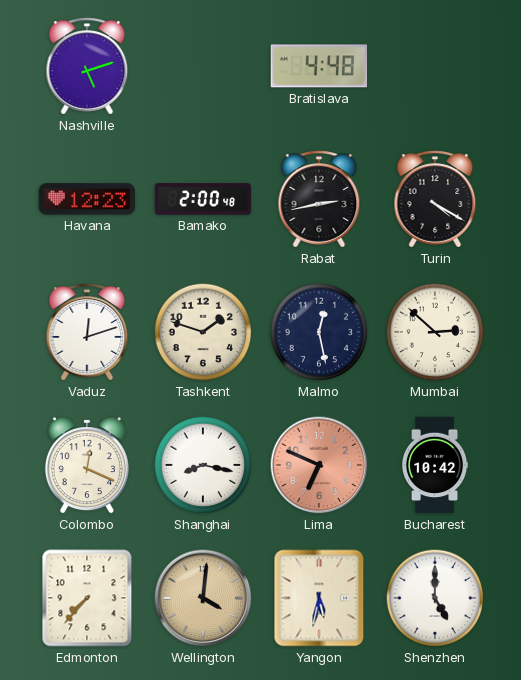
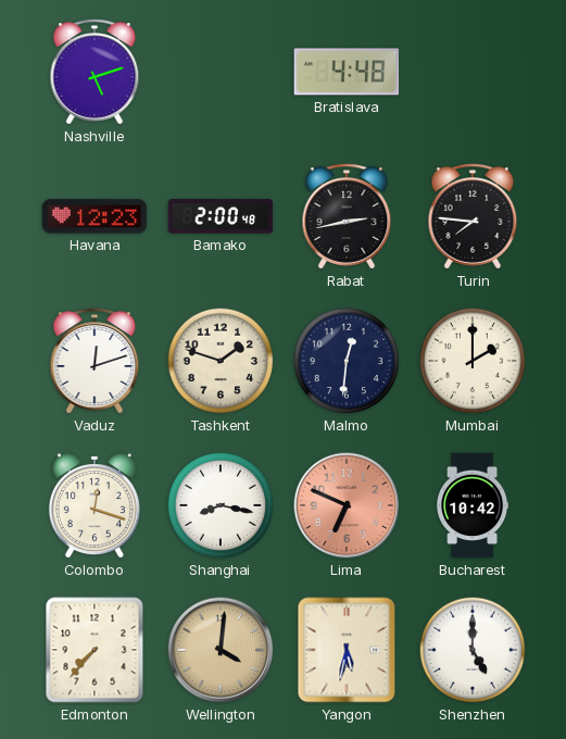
Turin: 4:20 -> 7:46
Malmo: 12:28 -> 12:31
Mumbai: 2:52 -> 2:00
Colombo: 12:19 -> 12:18
